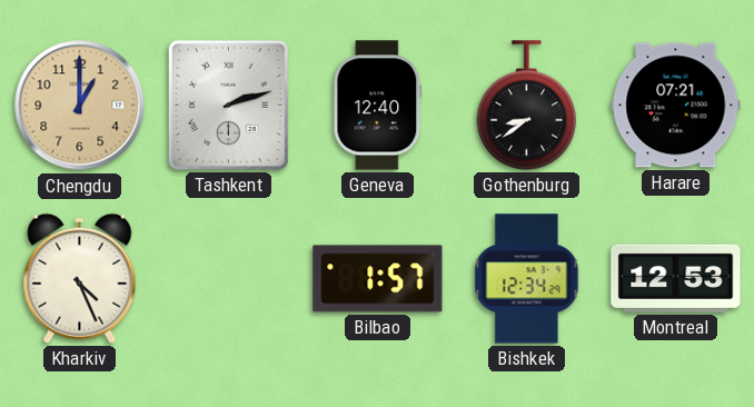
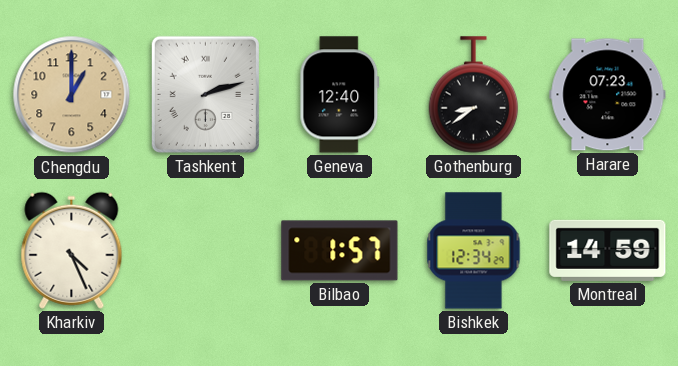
Harare: 07:21 -> 07:23
Montreal: 12:53 -> 14:59
